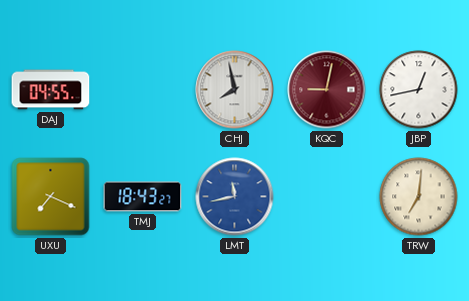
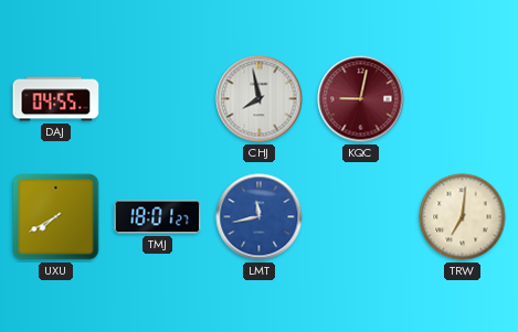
JBP: 12:43 -> none
UXU: 7:19 -> 7:40
TMJ: 18:43 -> 18:01
